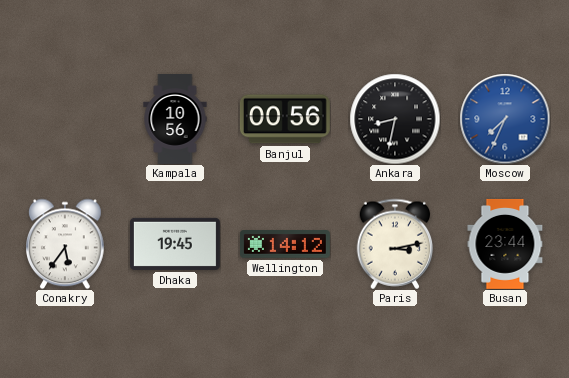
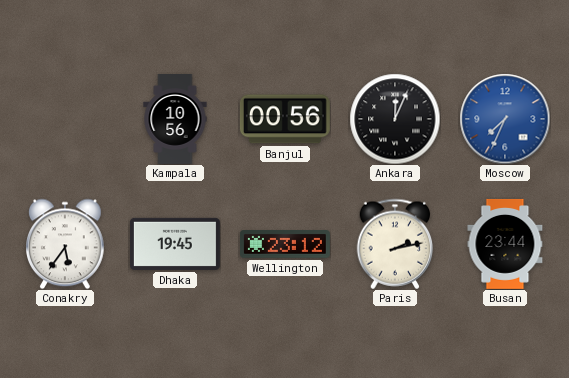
Ankara: 8:32 -> 12:04
Wellington: 14:12 -> 23:12
Paris: 3:13 -> 2:13
